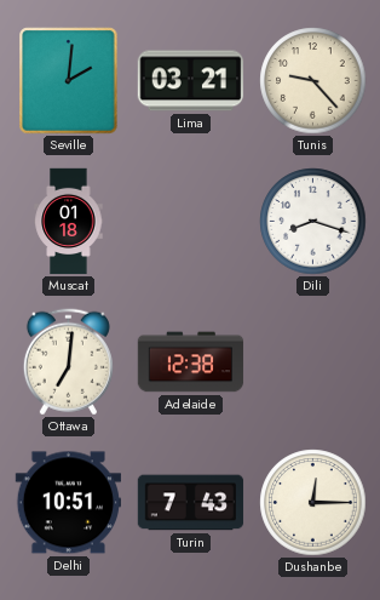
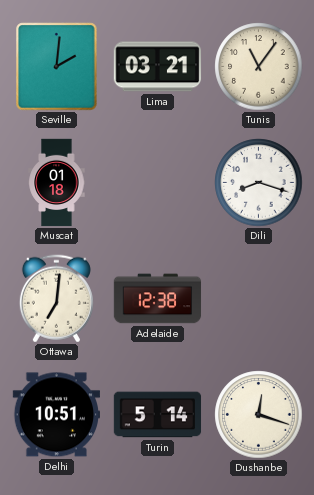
Tunis: 9:23 -> 11:06
Turin: 7:43 -> 5:14
Dushanbe: 12:15 -> 12:18
